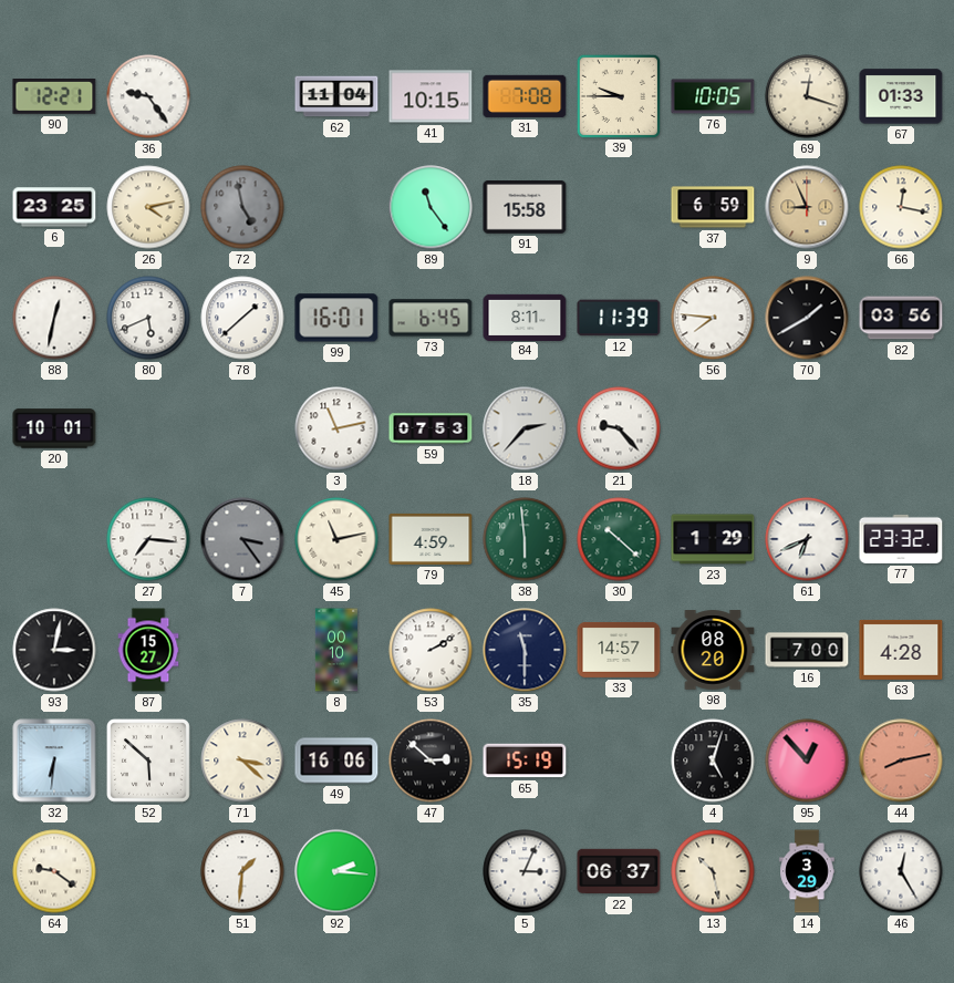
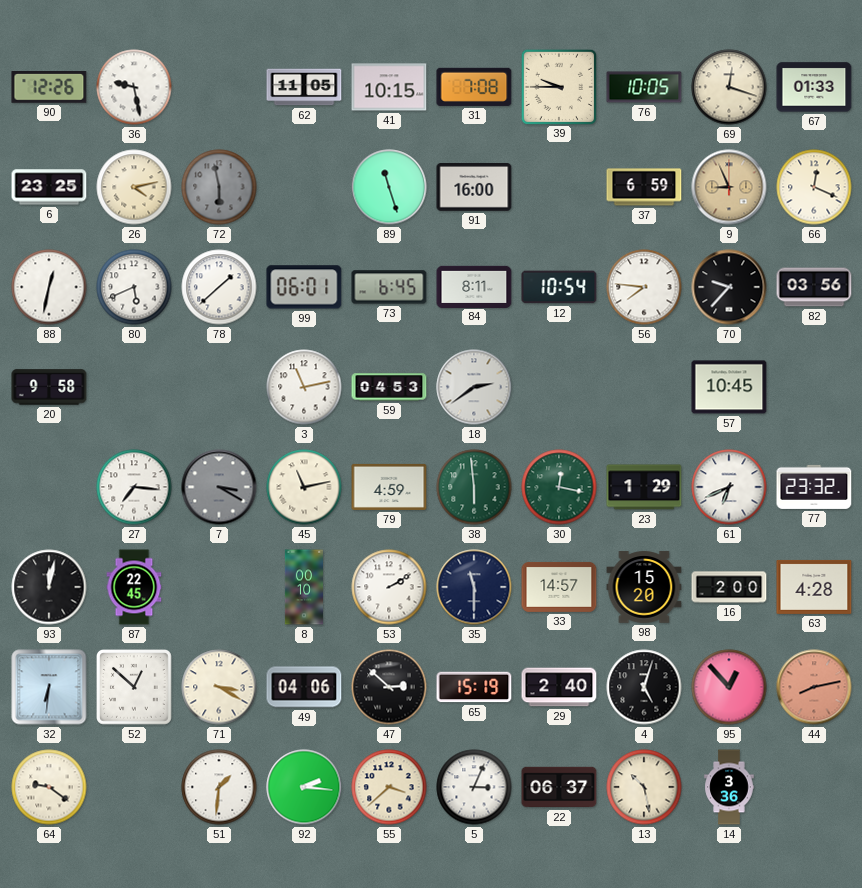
90: 12:21 -> 12:26
36: 9:24 -> 9:28
62: 11:04 -> 11:05
72: 4:58 -> 5:58
89: 11:24 -> 11:27
91: 15:58 -> 16:00
66: 12:17 -> 12:19
99: 16:01 -> 06:01
12: 11:39 -> 10:54
70: 1:40 -> 9:37
20: 10:01 -> 9:58
59: 07:53 -> 04:53
18: 2:37 -> 2:39
21: 9:23 -> none
57: none -> 10:45
7: 3:24 -> 3:20
30: 10:22 -> 12:17
93: 3:02 -> 12:02
87: 15:27 -> 22:45
98: 08:20 -> 15:20
16: 7:00 -> 2:00
52: 5:52 -> 12:52
71: 3:22 -> 3:20
49: 16:06 -> 04:06
29: none -> 2:40
55: none -> 3:38
14: 3:29 -> 3:36
46: 12:25 -> none
